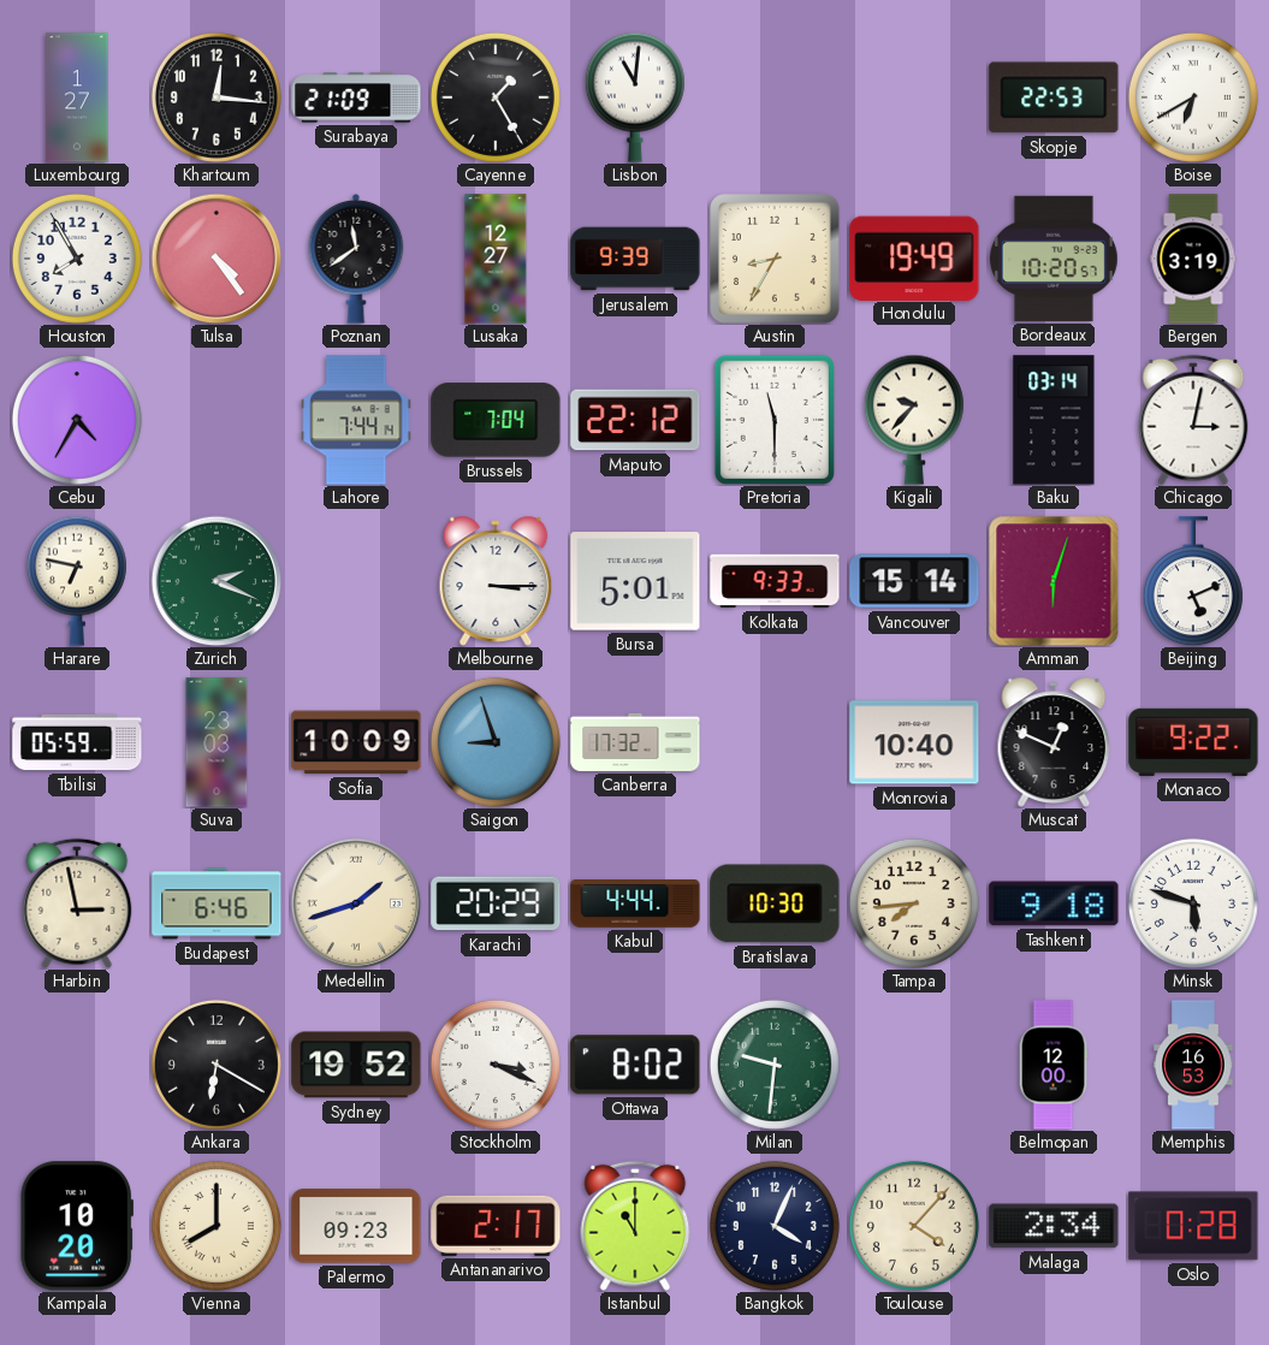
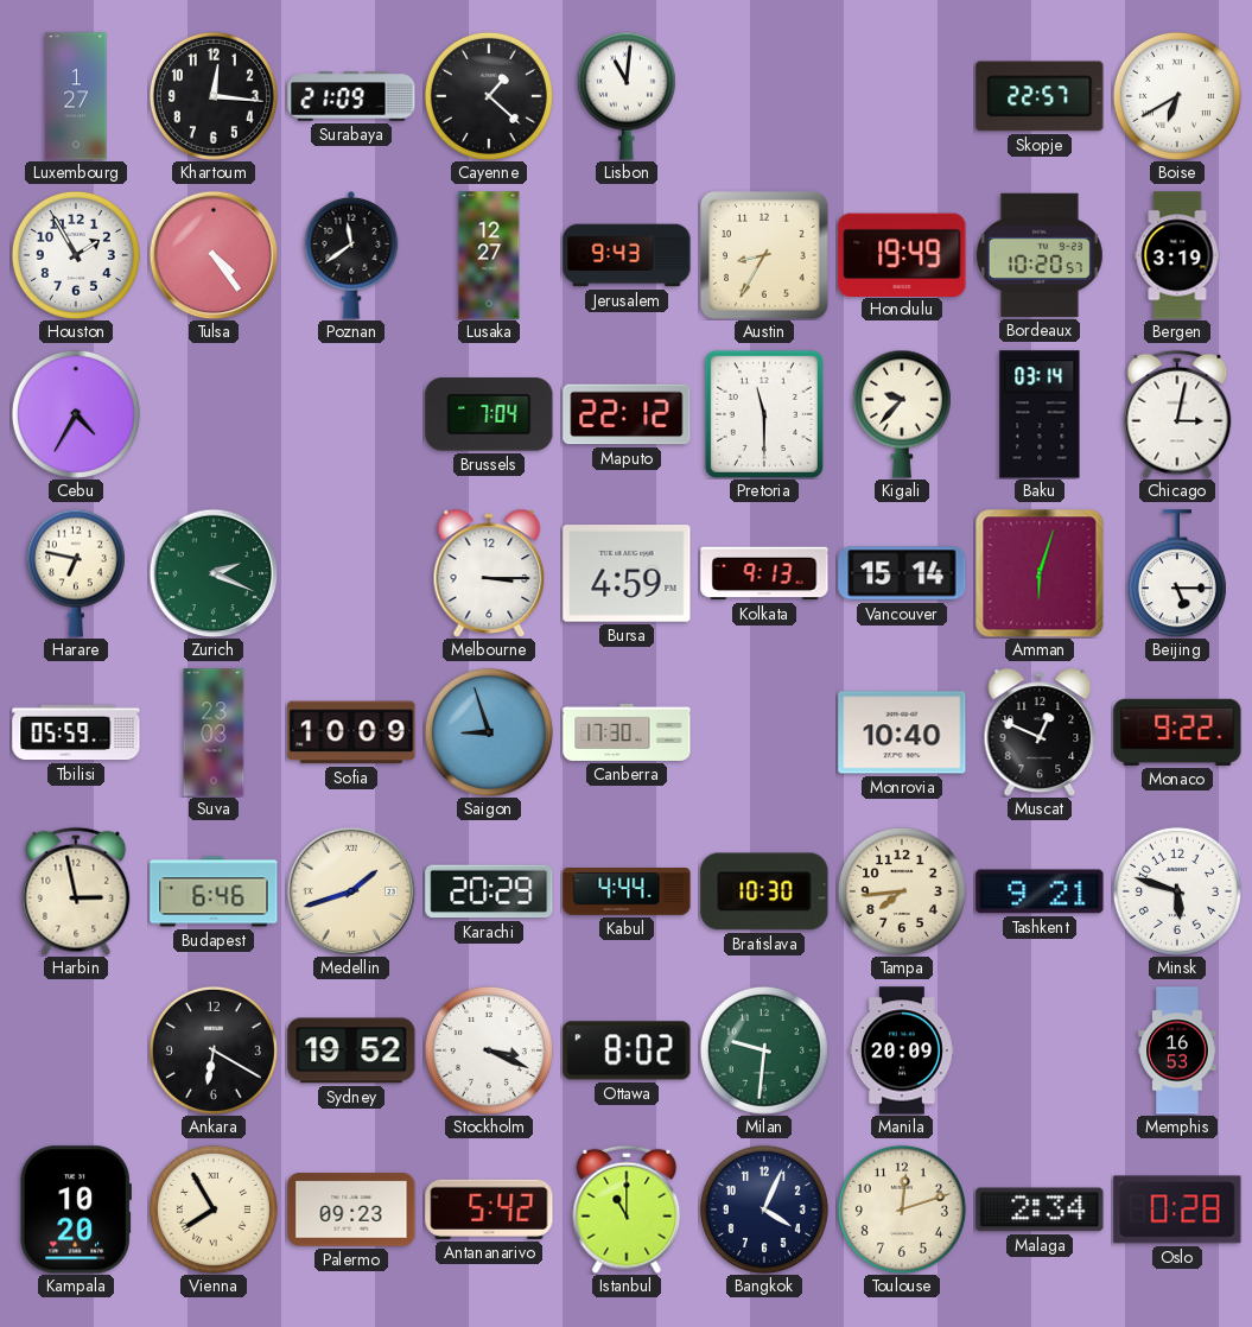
Cayenne: 1:25 -> 1:22
Skopje: 22:53 -> 22:57
Houston: 7:55 -> 1:55
Jerusalem: 9:39 -> 9:43
Lahore: 7:44 -> none
Bursa: 5:01 -> 4:59
Kolkata: 9:33 -> 9:13
Beijing: 5:11 -> 5:15
Canberra: 17:32 -> 17:30
Tashkent: 9:18 -> 9:21
Manila: none -> 20:09
Belmopan: 12:00 -> none
Vienna: 8:00 -> 7:55
Antananarivo: 2:17 -> 5:42
Toulouse: 4:07 -> 12:12
